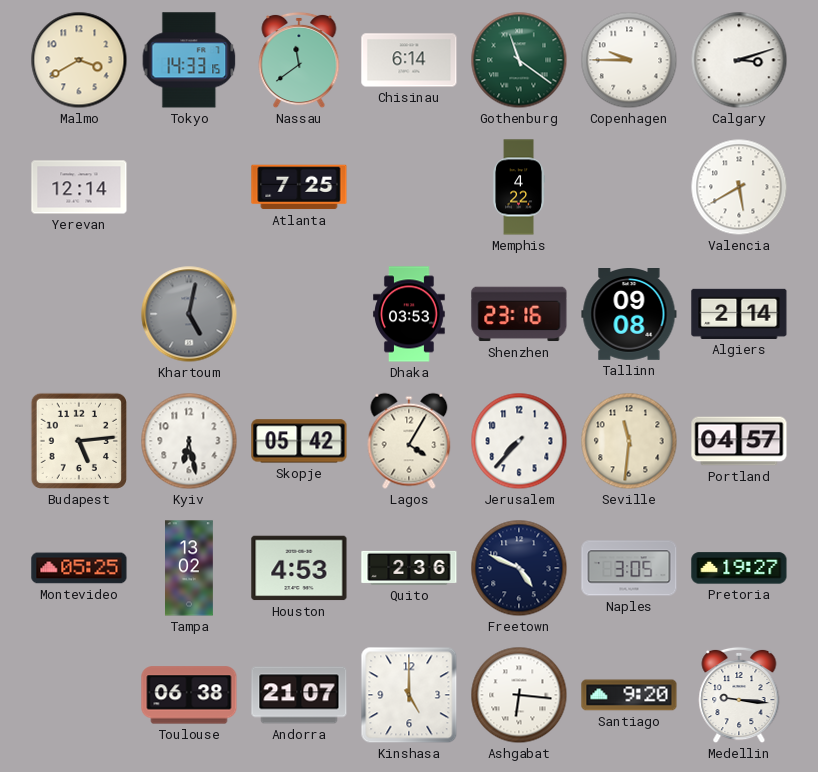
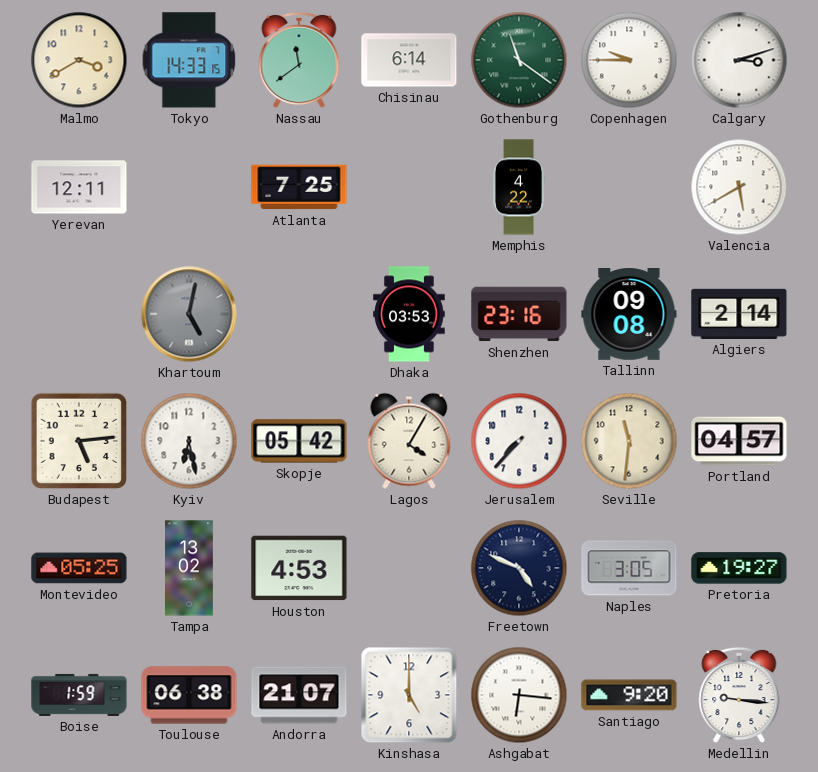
Yerevan: 12:14 -> 12:11
Quito: 2:36 -> none
Boise: none -> 1:59
